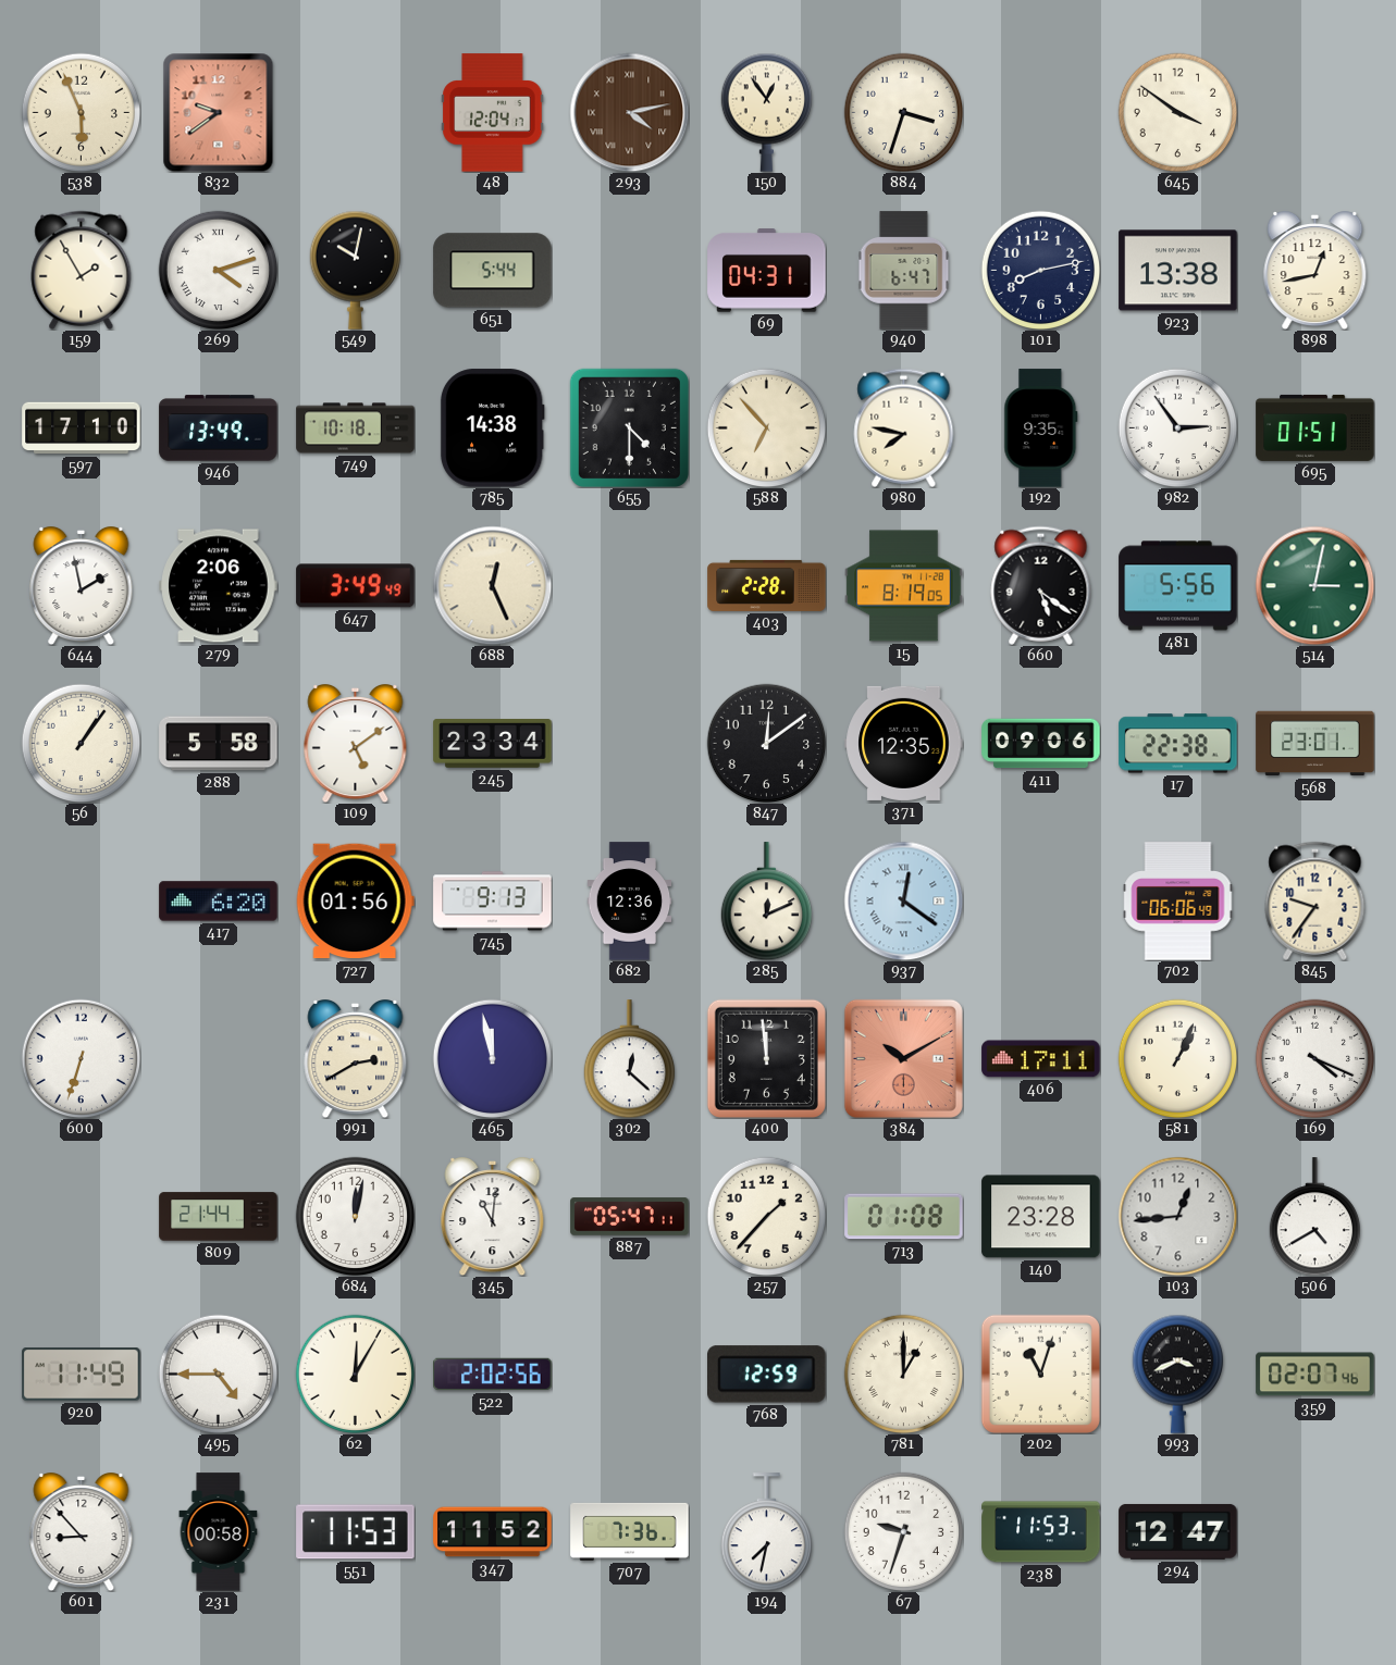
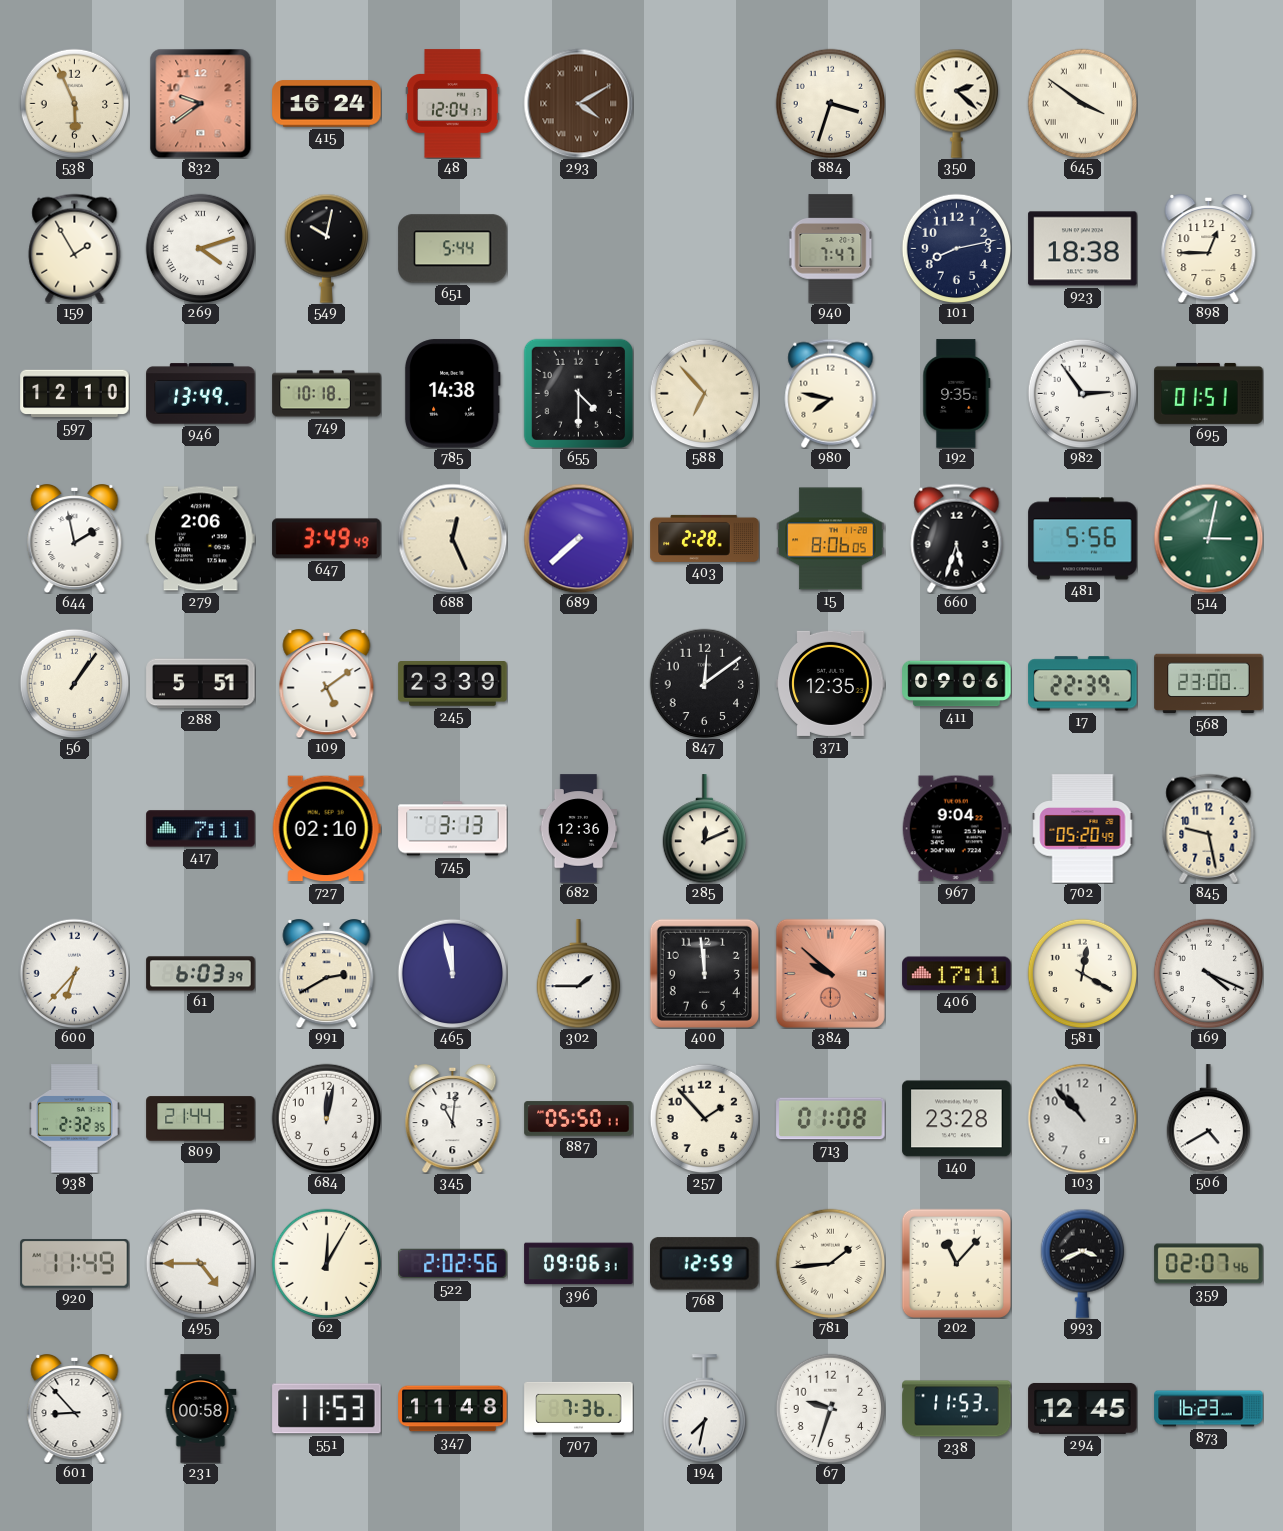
415: none -> 16:24
293: 4:13 -> 4:10
150: 12:54 -> none
350: none -> 2:22
645 numerals: Arabic -> Roman
69: 04:31 -> none
940: 6:47 -> 7:47
923: 13:38 -> 18:38
898: 12:43 -> 12:45
597: 17:10 -> 12:10
689: none -> 7:38
15: 8:19 -> 8:06
660: 5:21 -> 5:33
288: 5:58 -> 5:51
245: 23:34 -> 23:39
17: 22:38 -> 22:39
568: 23:01 -> 23:00
417: 6:20 -> 7:11
727: 01:56 -> 02:10
745: 9:13 -> 3:13
937: 12:21 -> none
967: none -> 9:04
702: 06:06 -> 05:20
845: 9:36 -> 9:28
600: 6:33 -> 6:37
61: none -> 6:03
302: 12:22 -> 1:45
384: 10:10 -> 9:52
581: 1:04 -> 12:20
938: none -> 2:32
887: 05:47 -> 05:50
257: 1:37 -> 1:53
103: 12:44 -> 10:53
396: none -> 09:06
781: 1:00 -> 1:44
202: 11:03 -> 11:07
347: 11:52 -> 11:48
294: 12:47 -> 12:45
873: none -> 16:23
